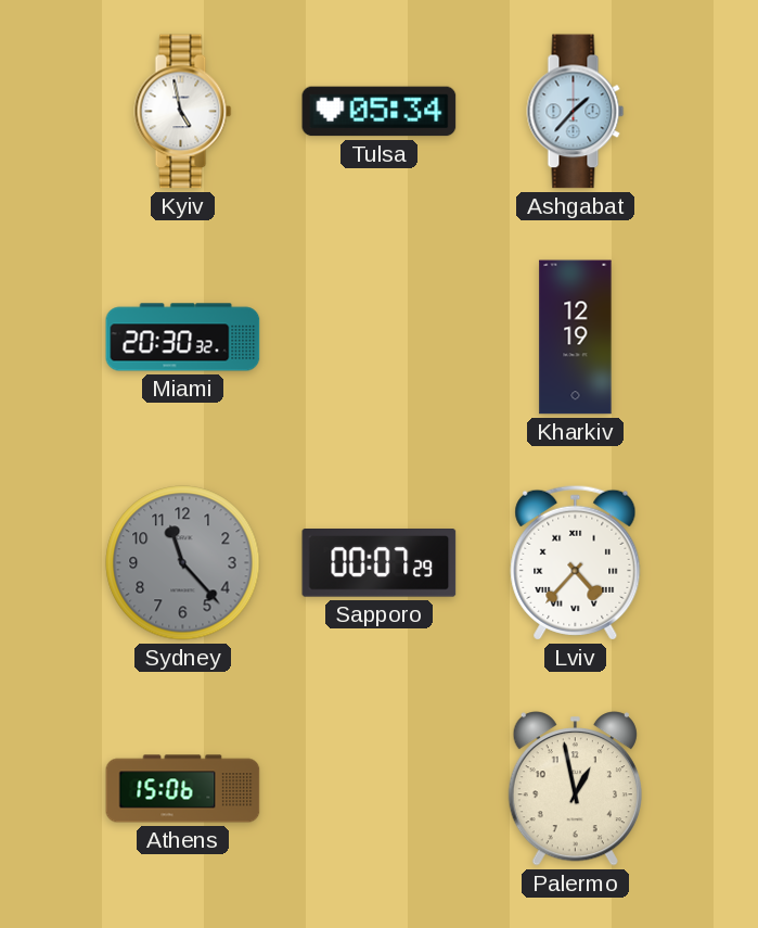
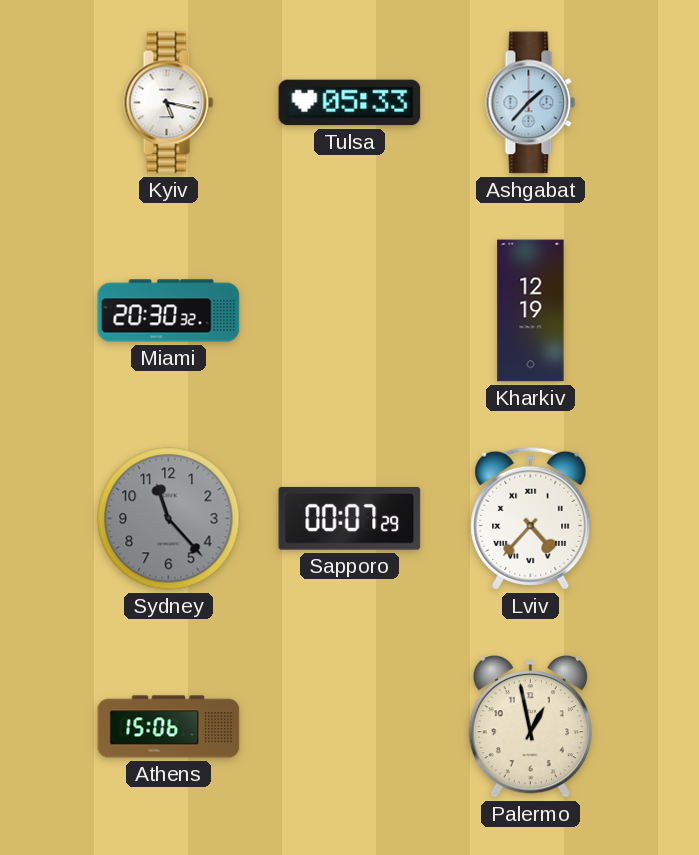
Kyiv: 4:58 -> 5:17
Tulsa: 05:34 -> 05:33
